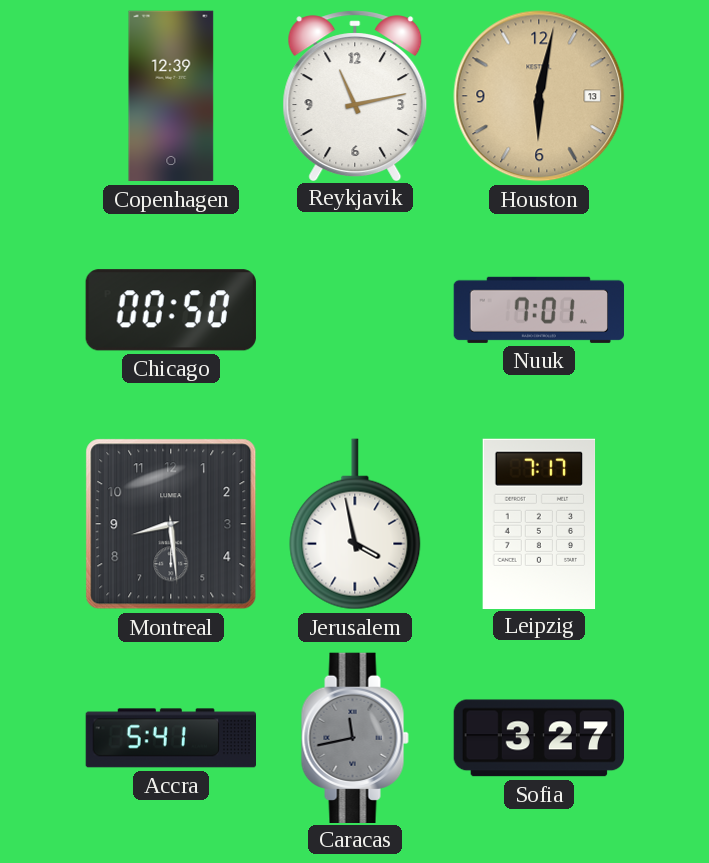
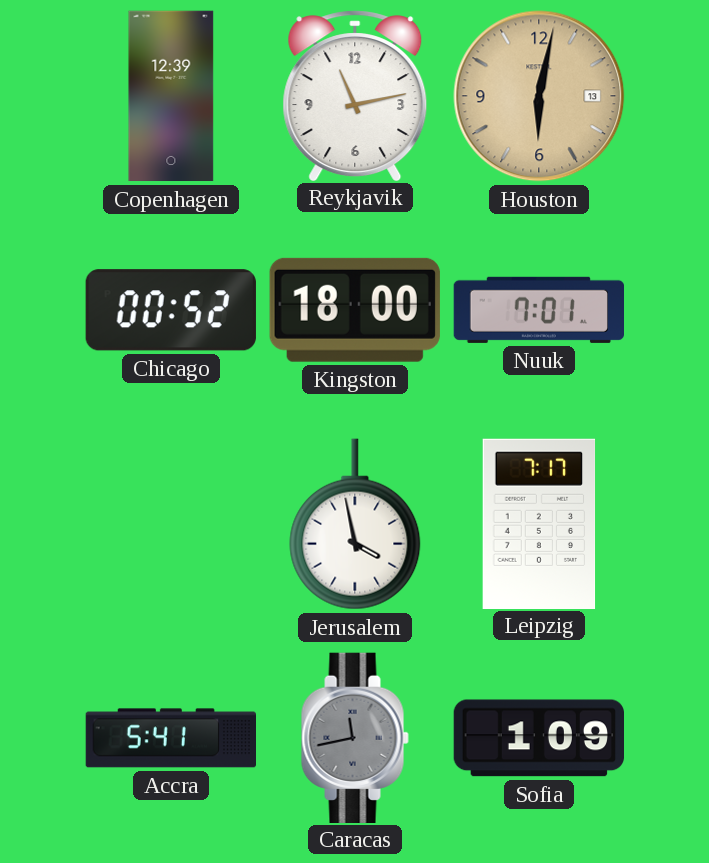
Chicago: 00:50 -> 00:52
Kingston: none -> 18:00
Montreal: 8:29 -> none
Sofia: 3:27 -> 1:09
